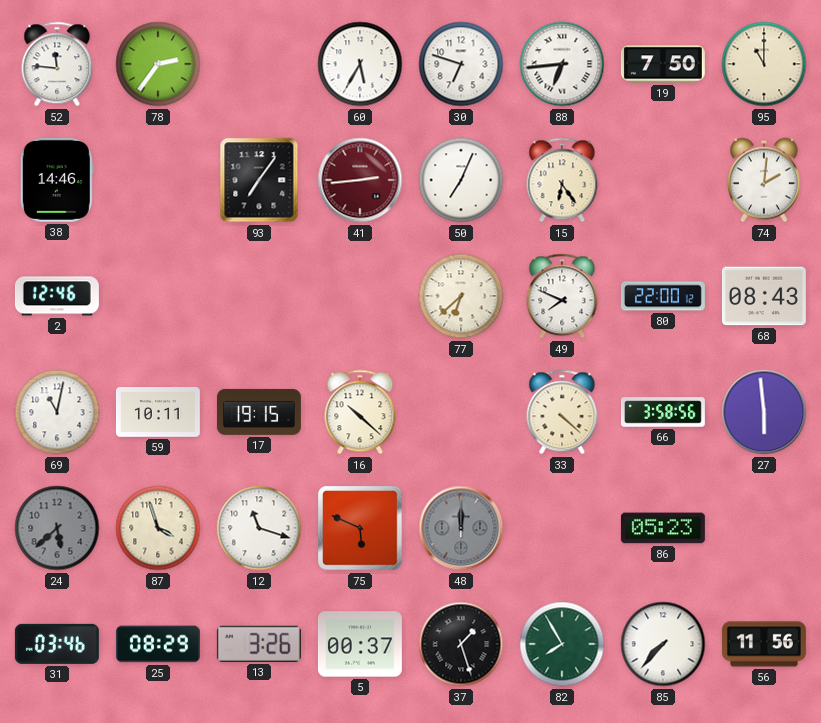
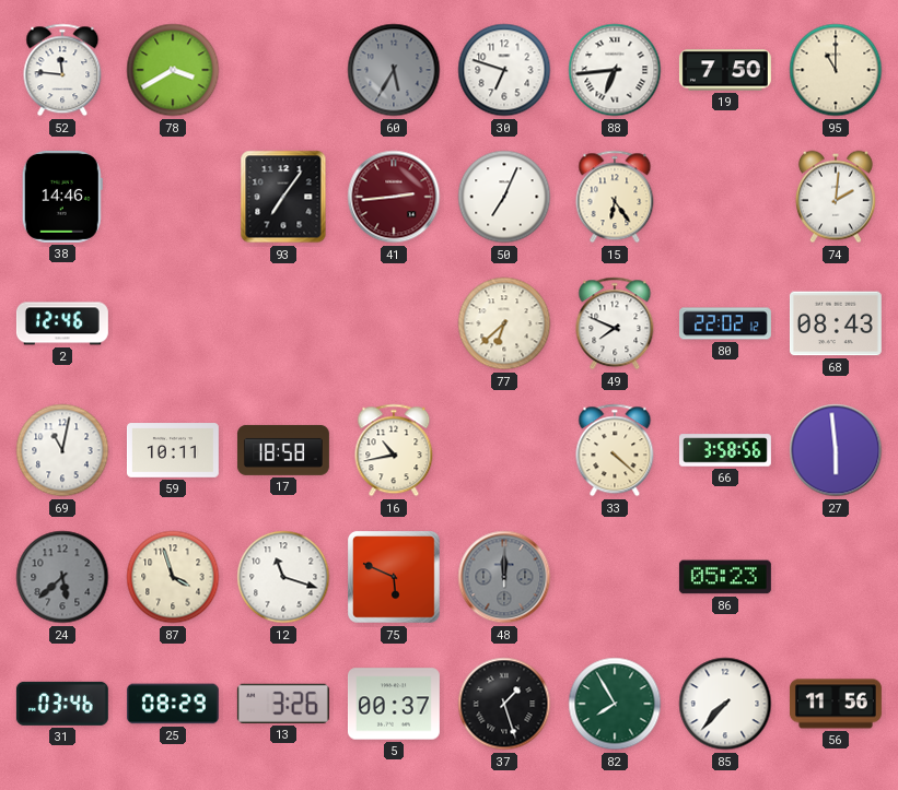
78: 2:36 -> 3:40
60 dial: white -> grey
80: 22:00 -> 22:02
17: 19:15 -> 18:58
16: 10:22 -> 10:43
